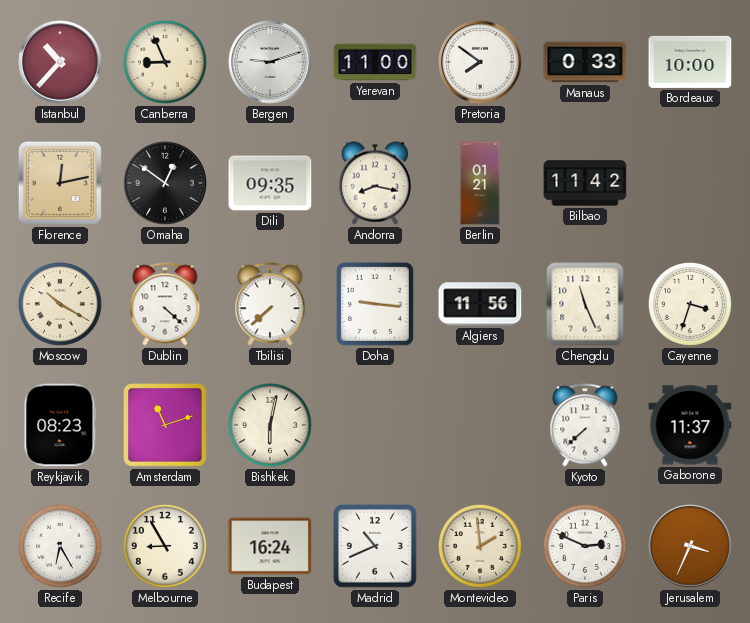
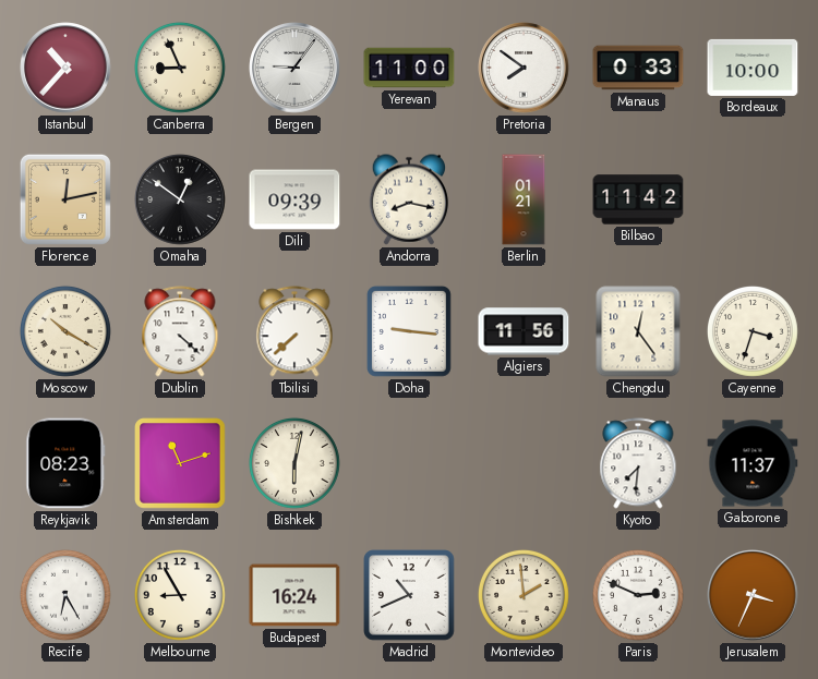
Bergen: 9:12 -> 9:06
Dili: 09:35 -> 09:39
Chengdu: 11:26 -> 12:24
Kyoto: 7:38 -> 7:31
